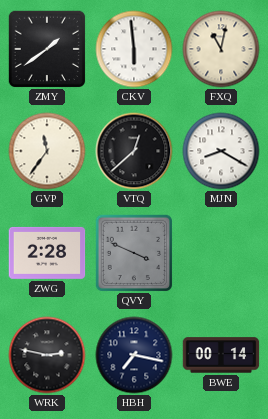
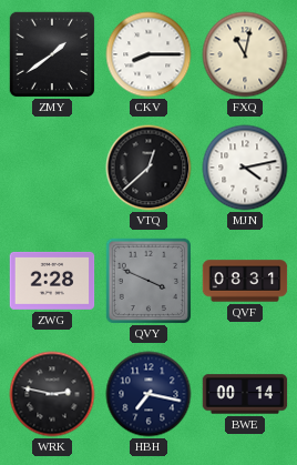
CKV: 5:59 -> 8:15
GVP: 11:36 -> none
MJN: 8:20 -> 4:13
QVF: none -> 08:31
